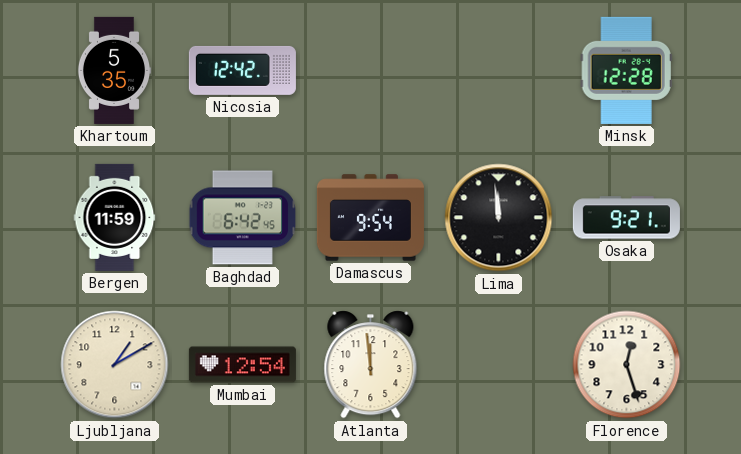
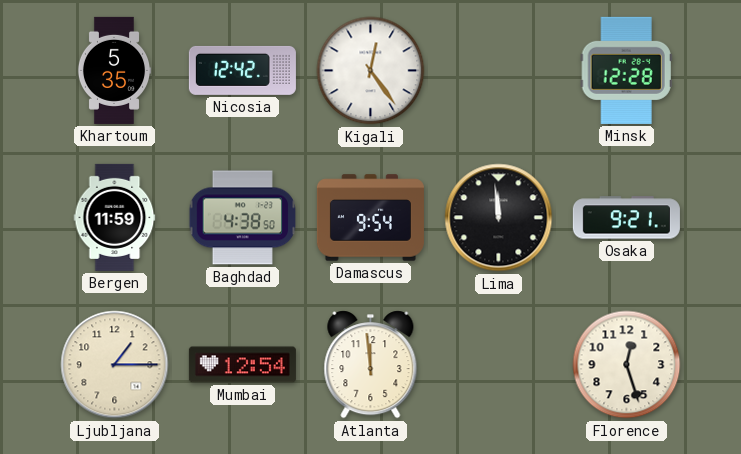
Kigali: none -> 12:24
Baghdad: 6:42 -> 4:38
Ljubljana: 1:10 -> 1:15
